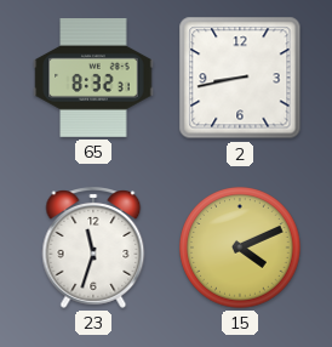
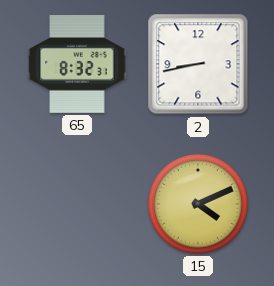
23: 11:33 -> none
